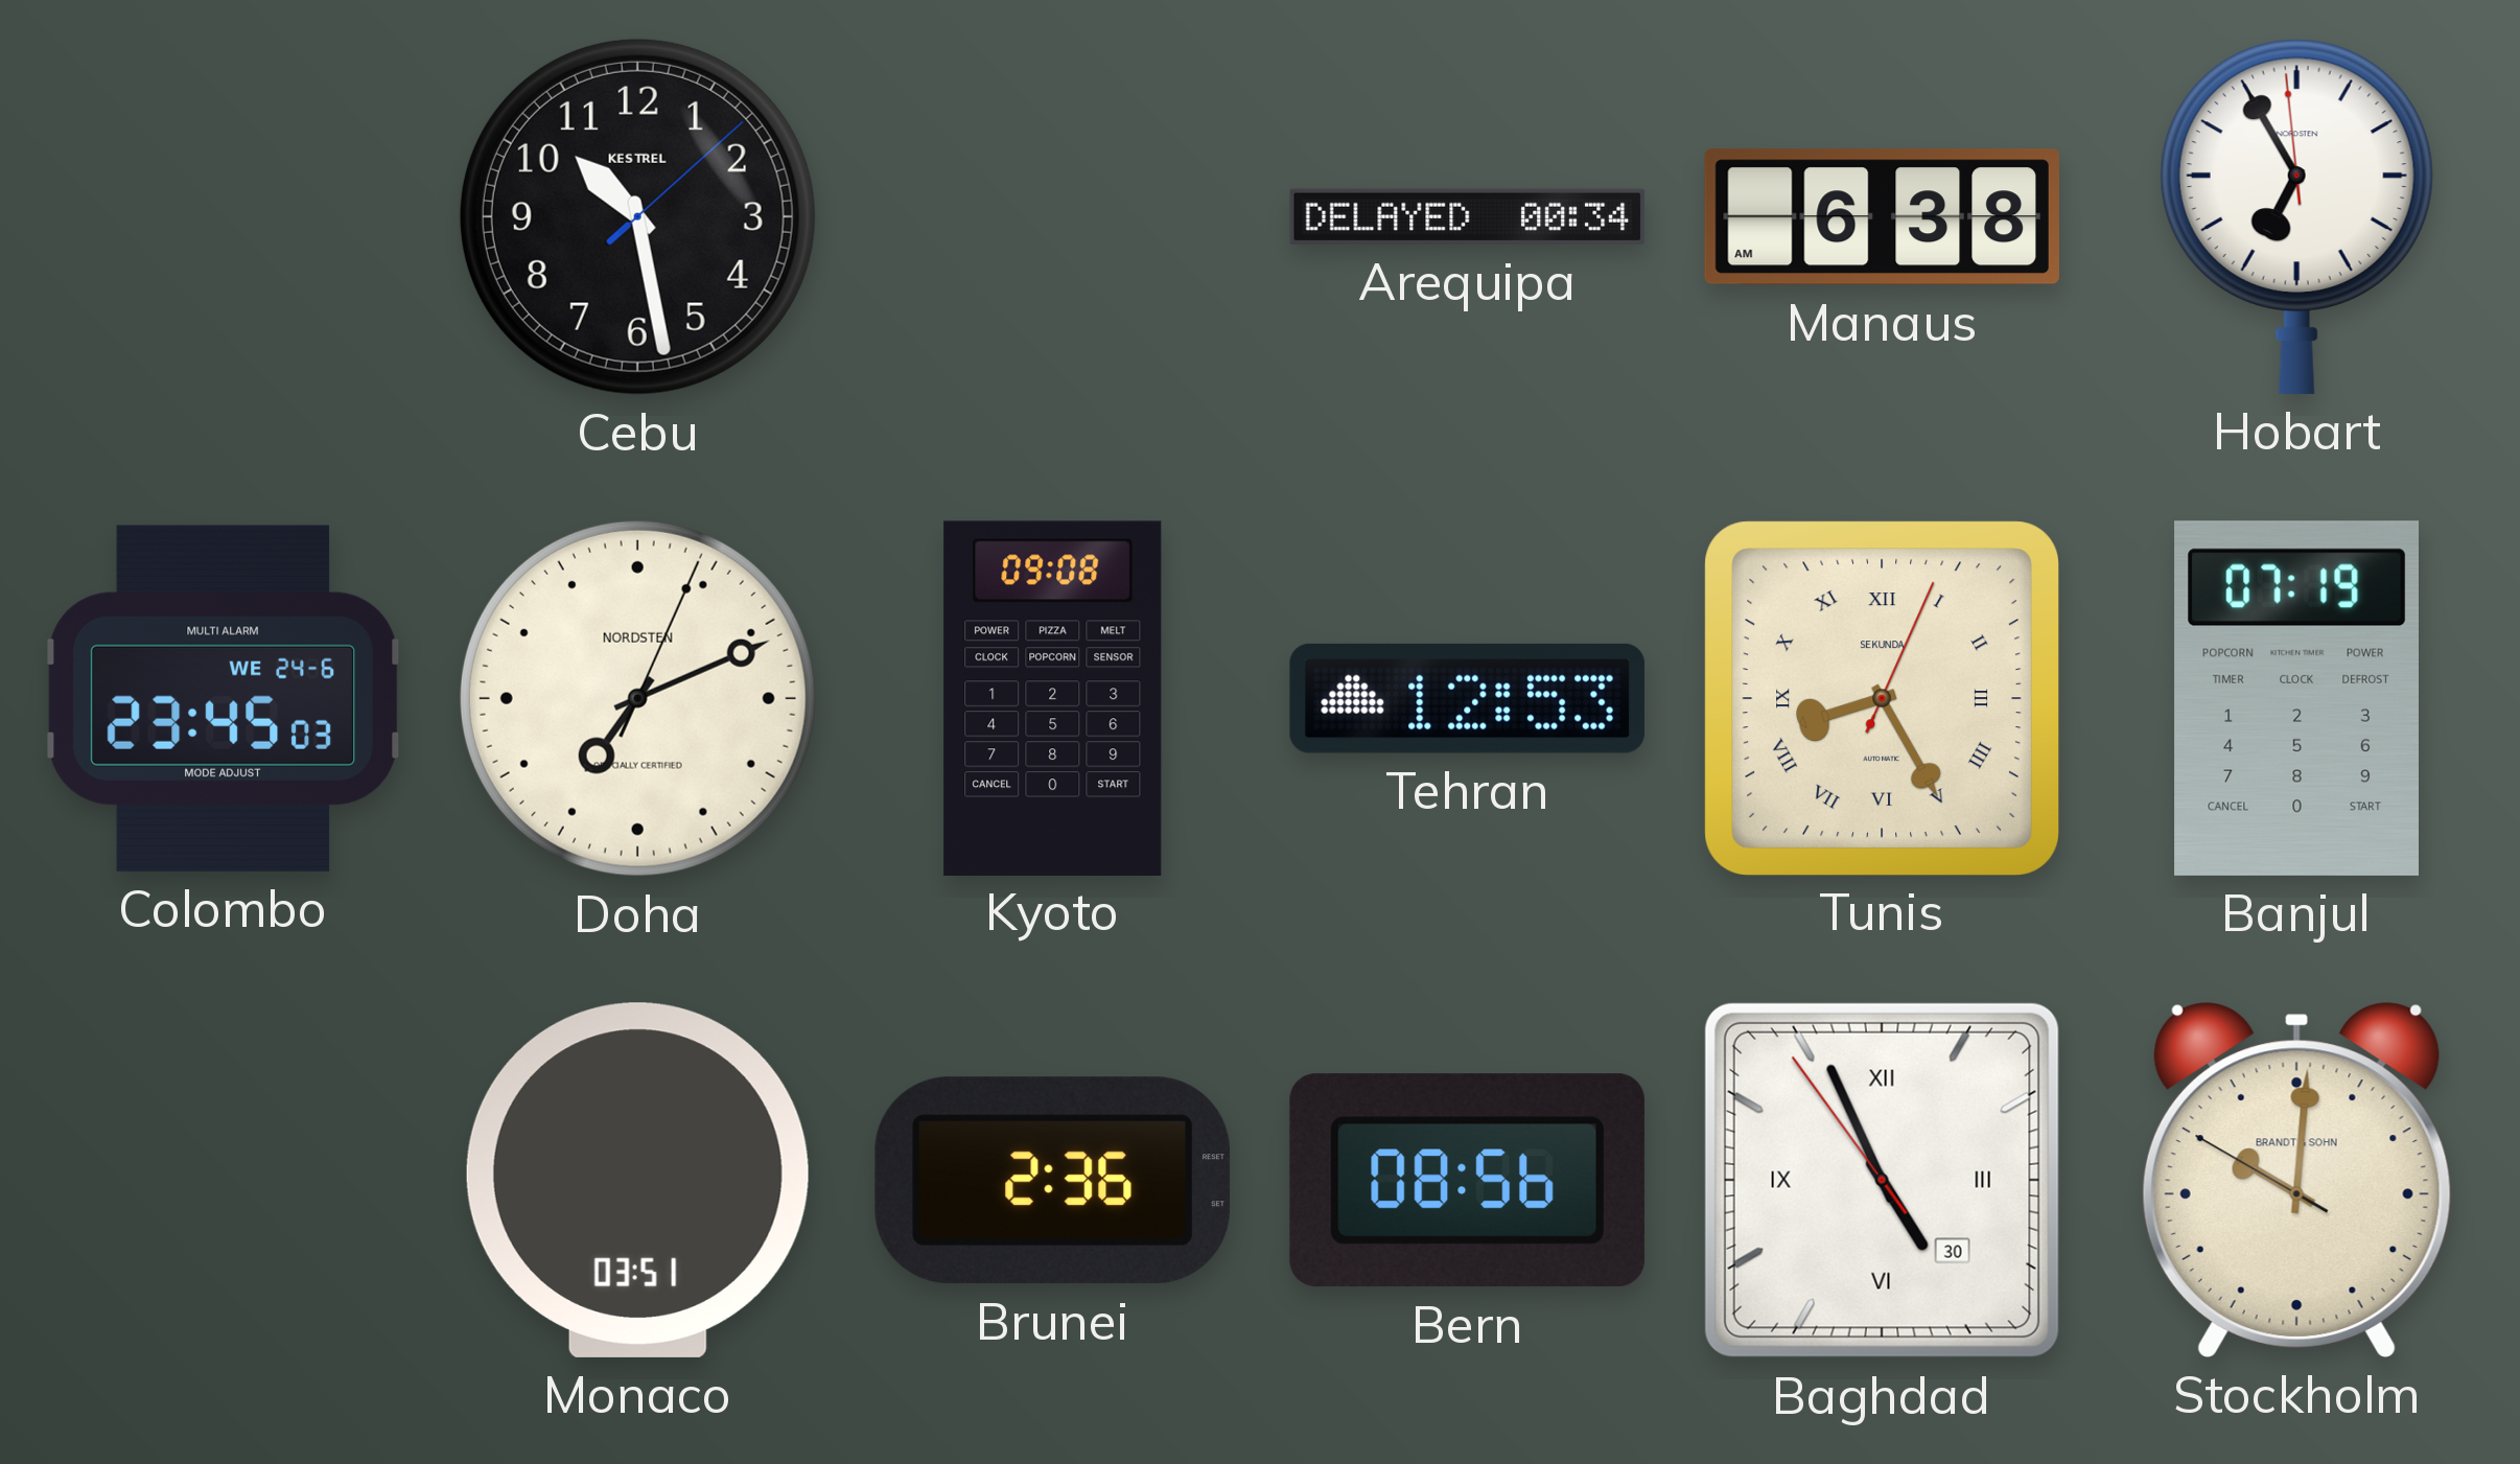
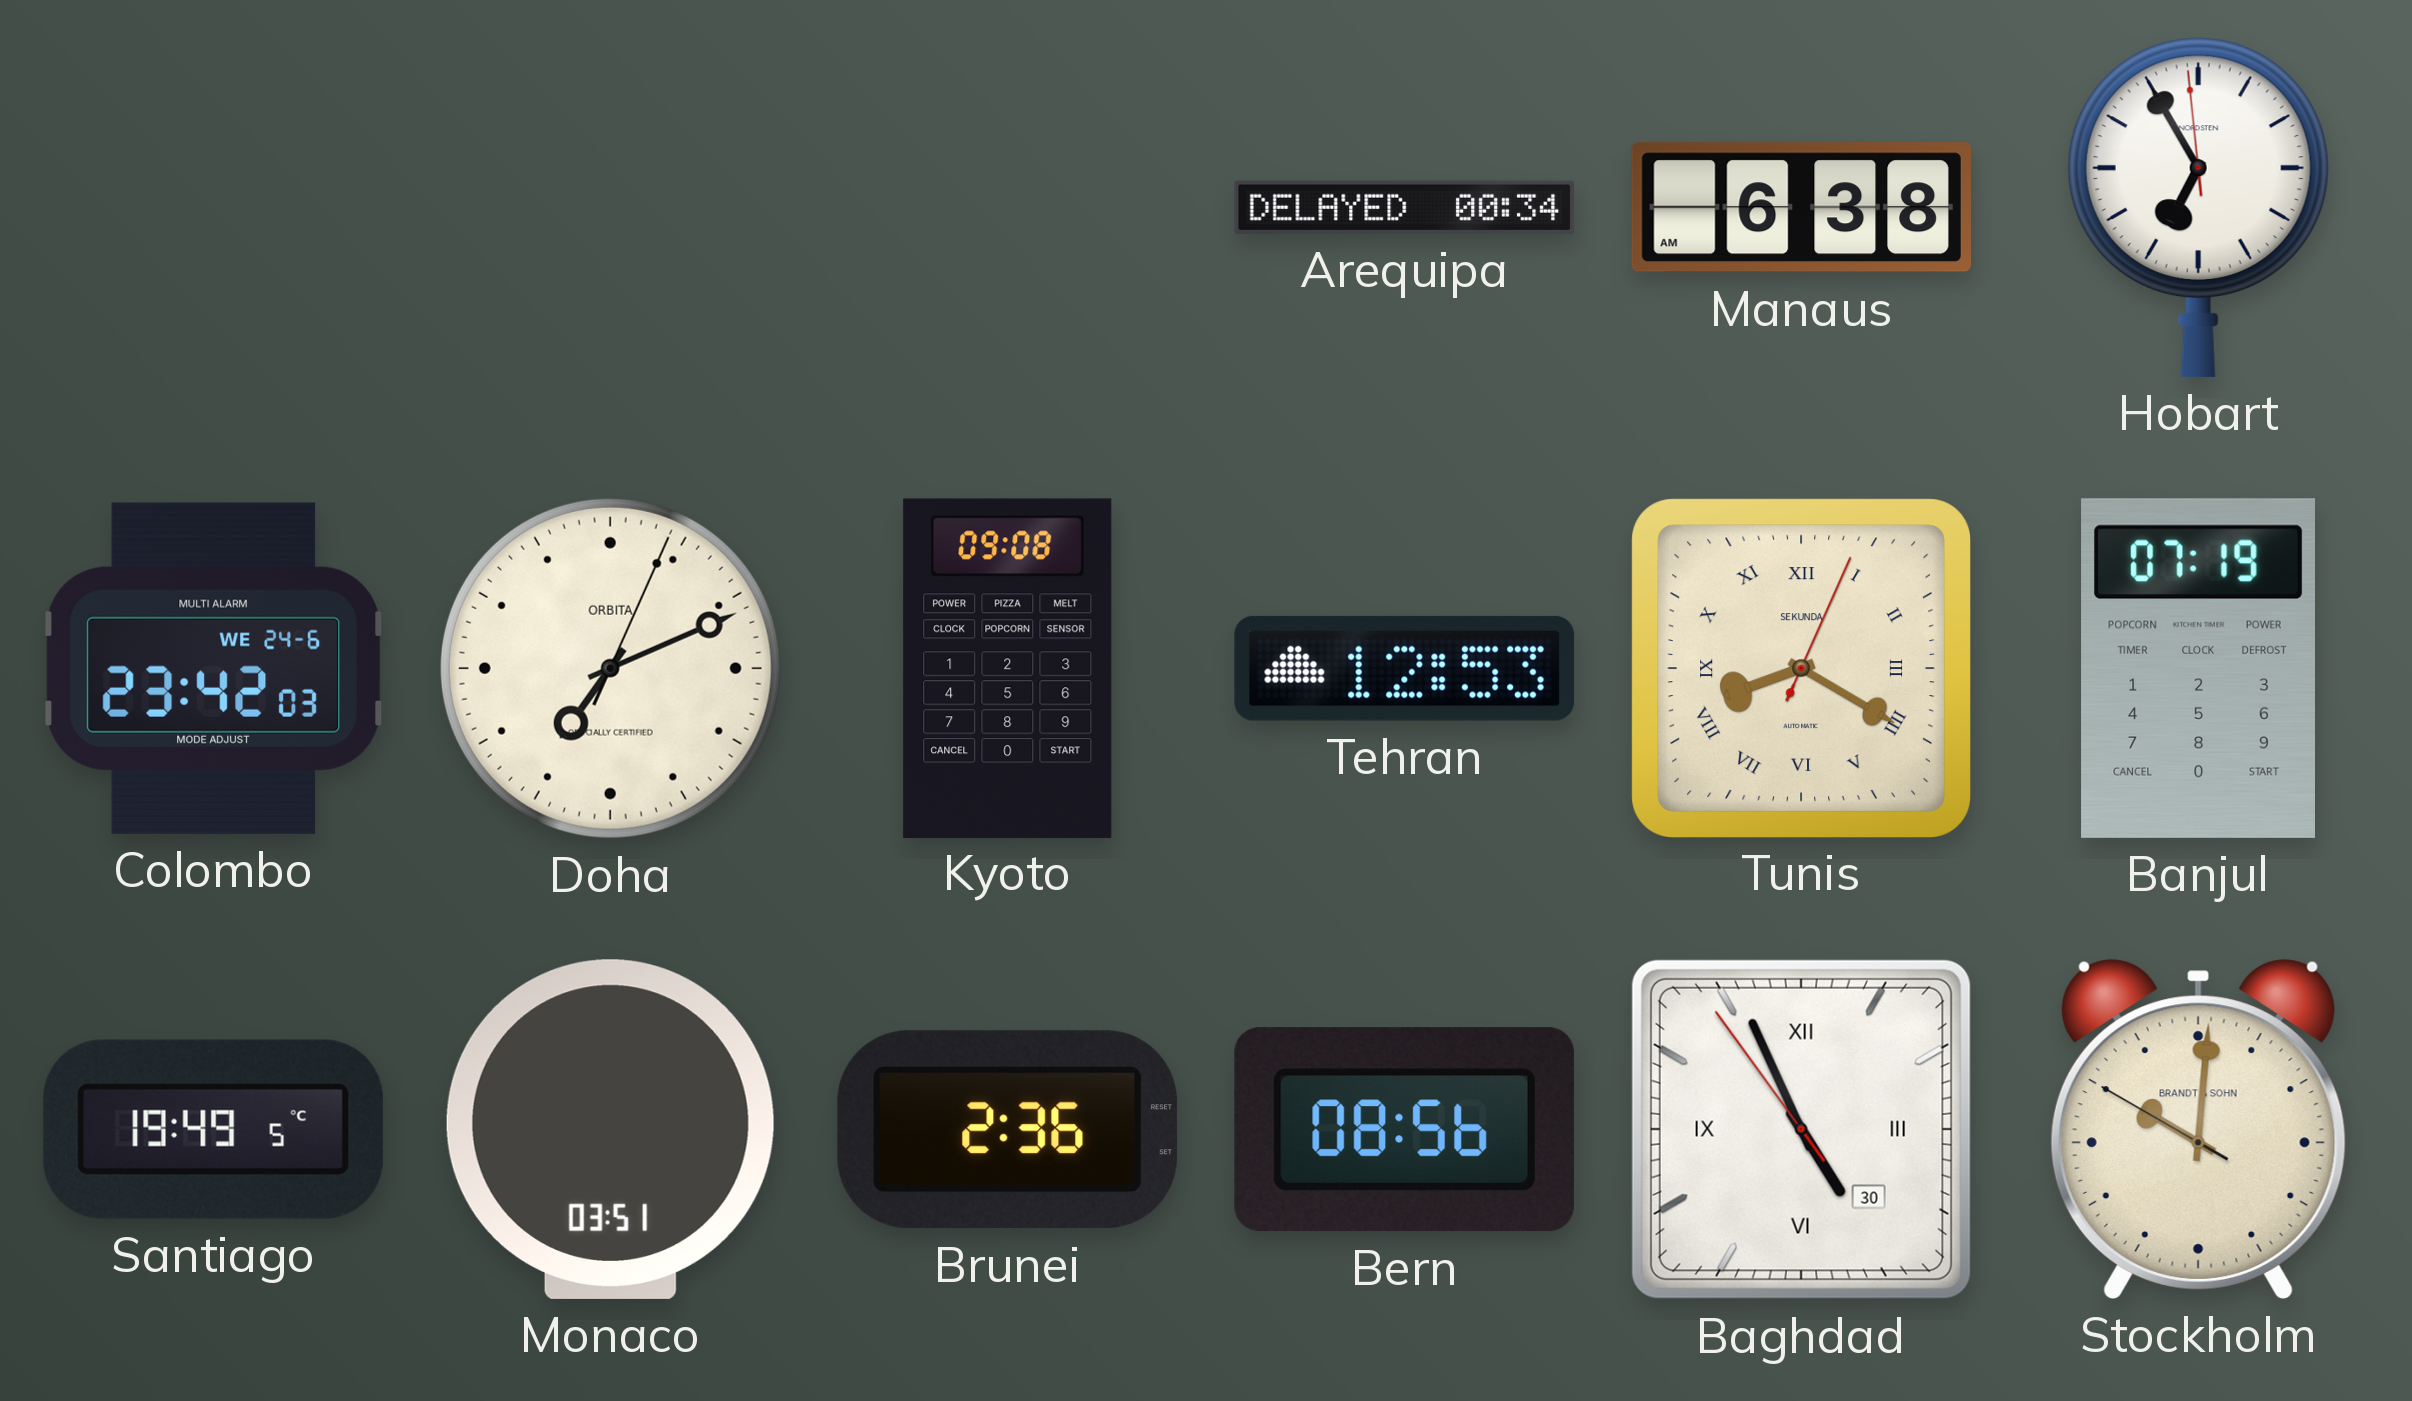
Cebu: 10:28 -> none
Colombo: 23:45 -> 23:42
Doha brand: NORDSTEN -> ORBITA
Tunis: 8:25 -> 8:20
Santiago: none -> 19:49
